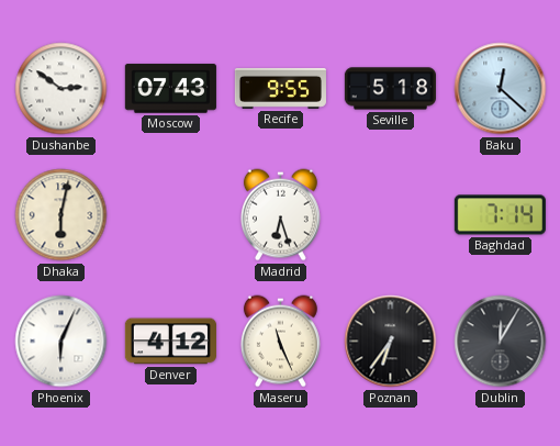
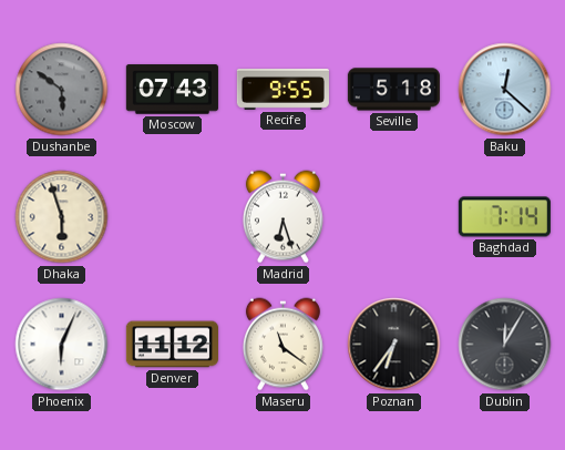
Dushanbe: 2:51 -> 5:51
Dushanbe dial: white -> grey
Dhaka: 6:02 -> 5:57
Denver: 4:12 -> 11:12
Maseru: 11:26 -> 11:21
